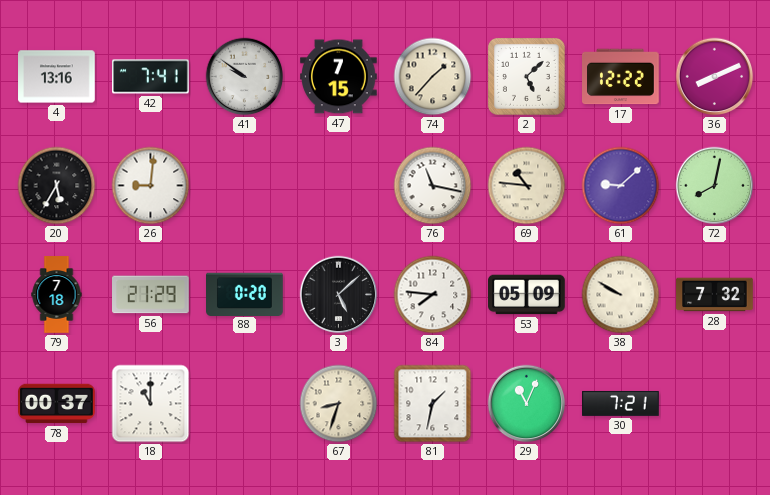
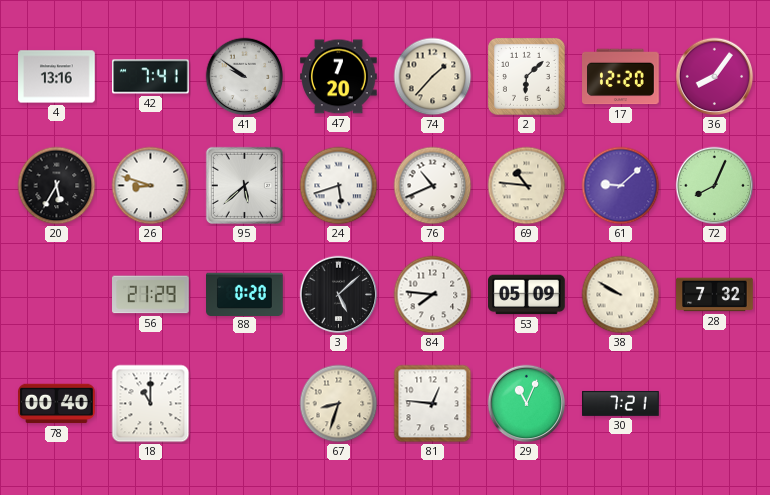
47: 7:15 -> 7:20
2: 5:08 -> 6:08
17: 12:22 -> 12:20
36: 8:11 -> 8:06
26: 9:01 -> 8:48
95: none -> 5:38
24: none -> 5:42
76: 11:17 -> 10:41
72: 8:02 -> 8:04
79: 7:18 -> none
78: 00:37 -> 00:40
81: 1:32 -> 12:46
